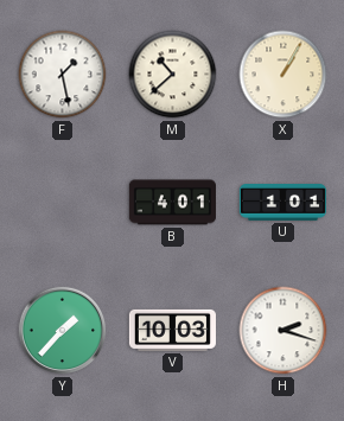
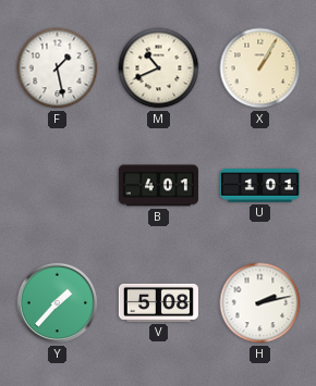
M: 10:38 -> 10:41
V: 10:03 -> 5:08
H: 2:18 -> 2:13
